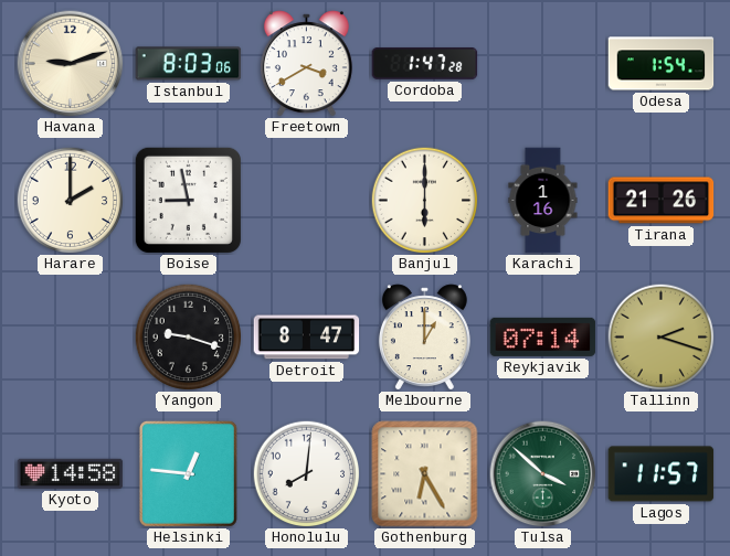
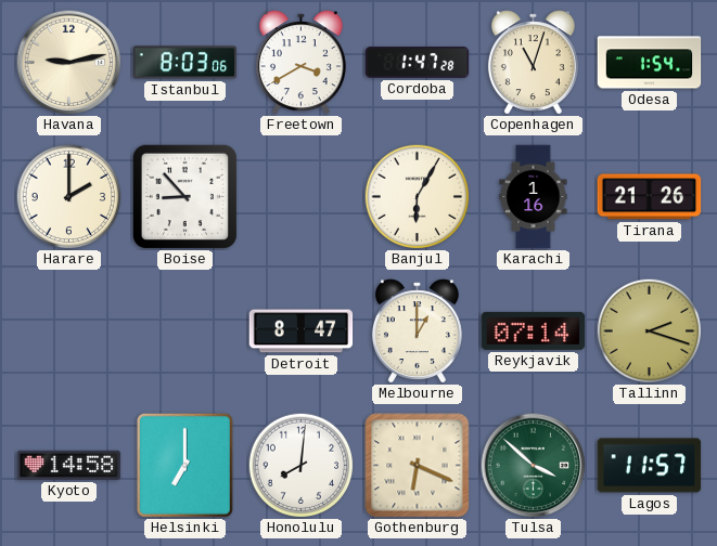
Havana: 9:12 -> 9:13
Copenhagen: none -> 11:03
Boise: 8:58 -> 8:53
Banjul: 6:00 -> 6:05
Yangon: 9:18 -> none
Helsinki: 12:46 -> 7:00
Gothenburg: 6:25 -> 6:19
